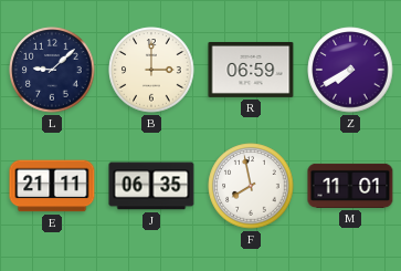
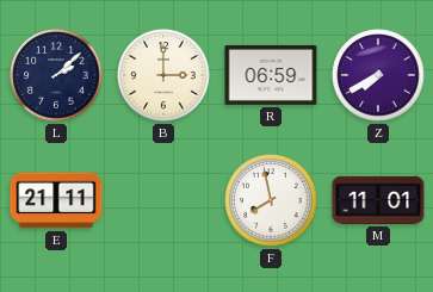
L: 9:08 -> 2:08
J: 06:35 -> none
